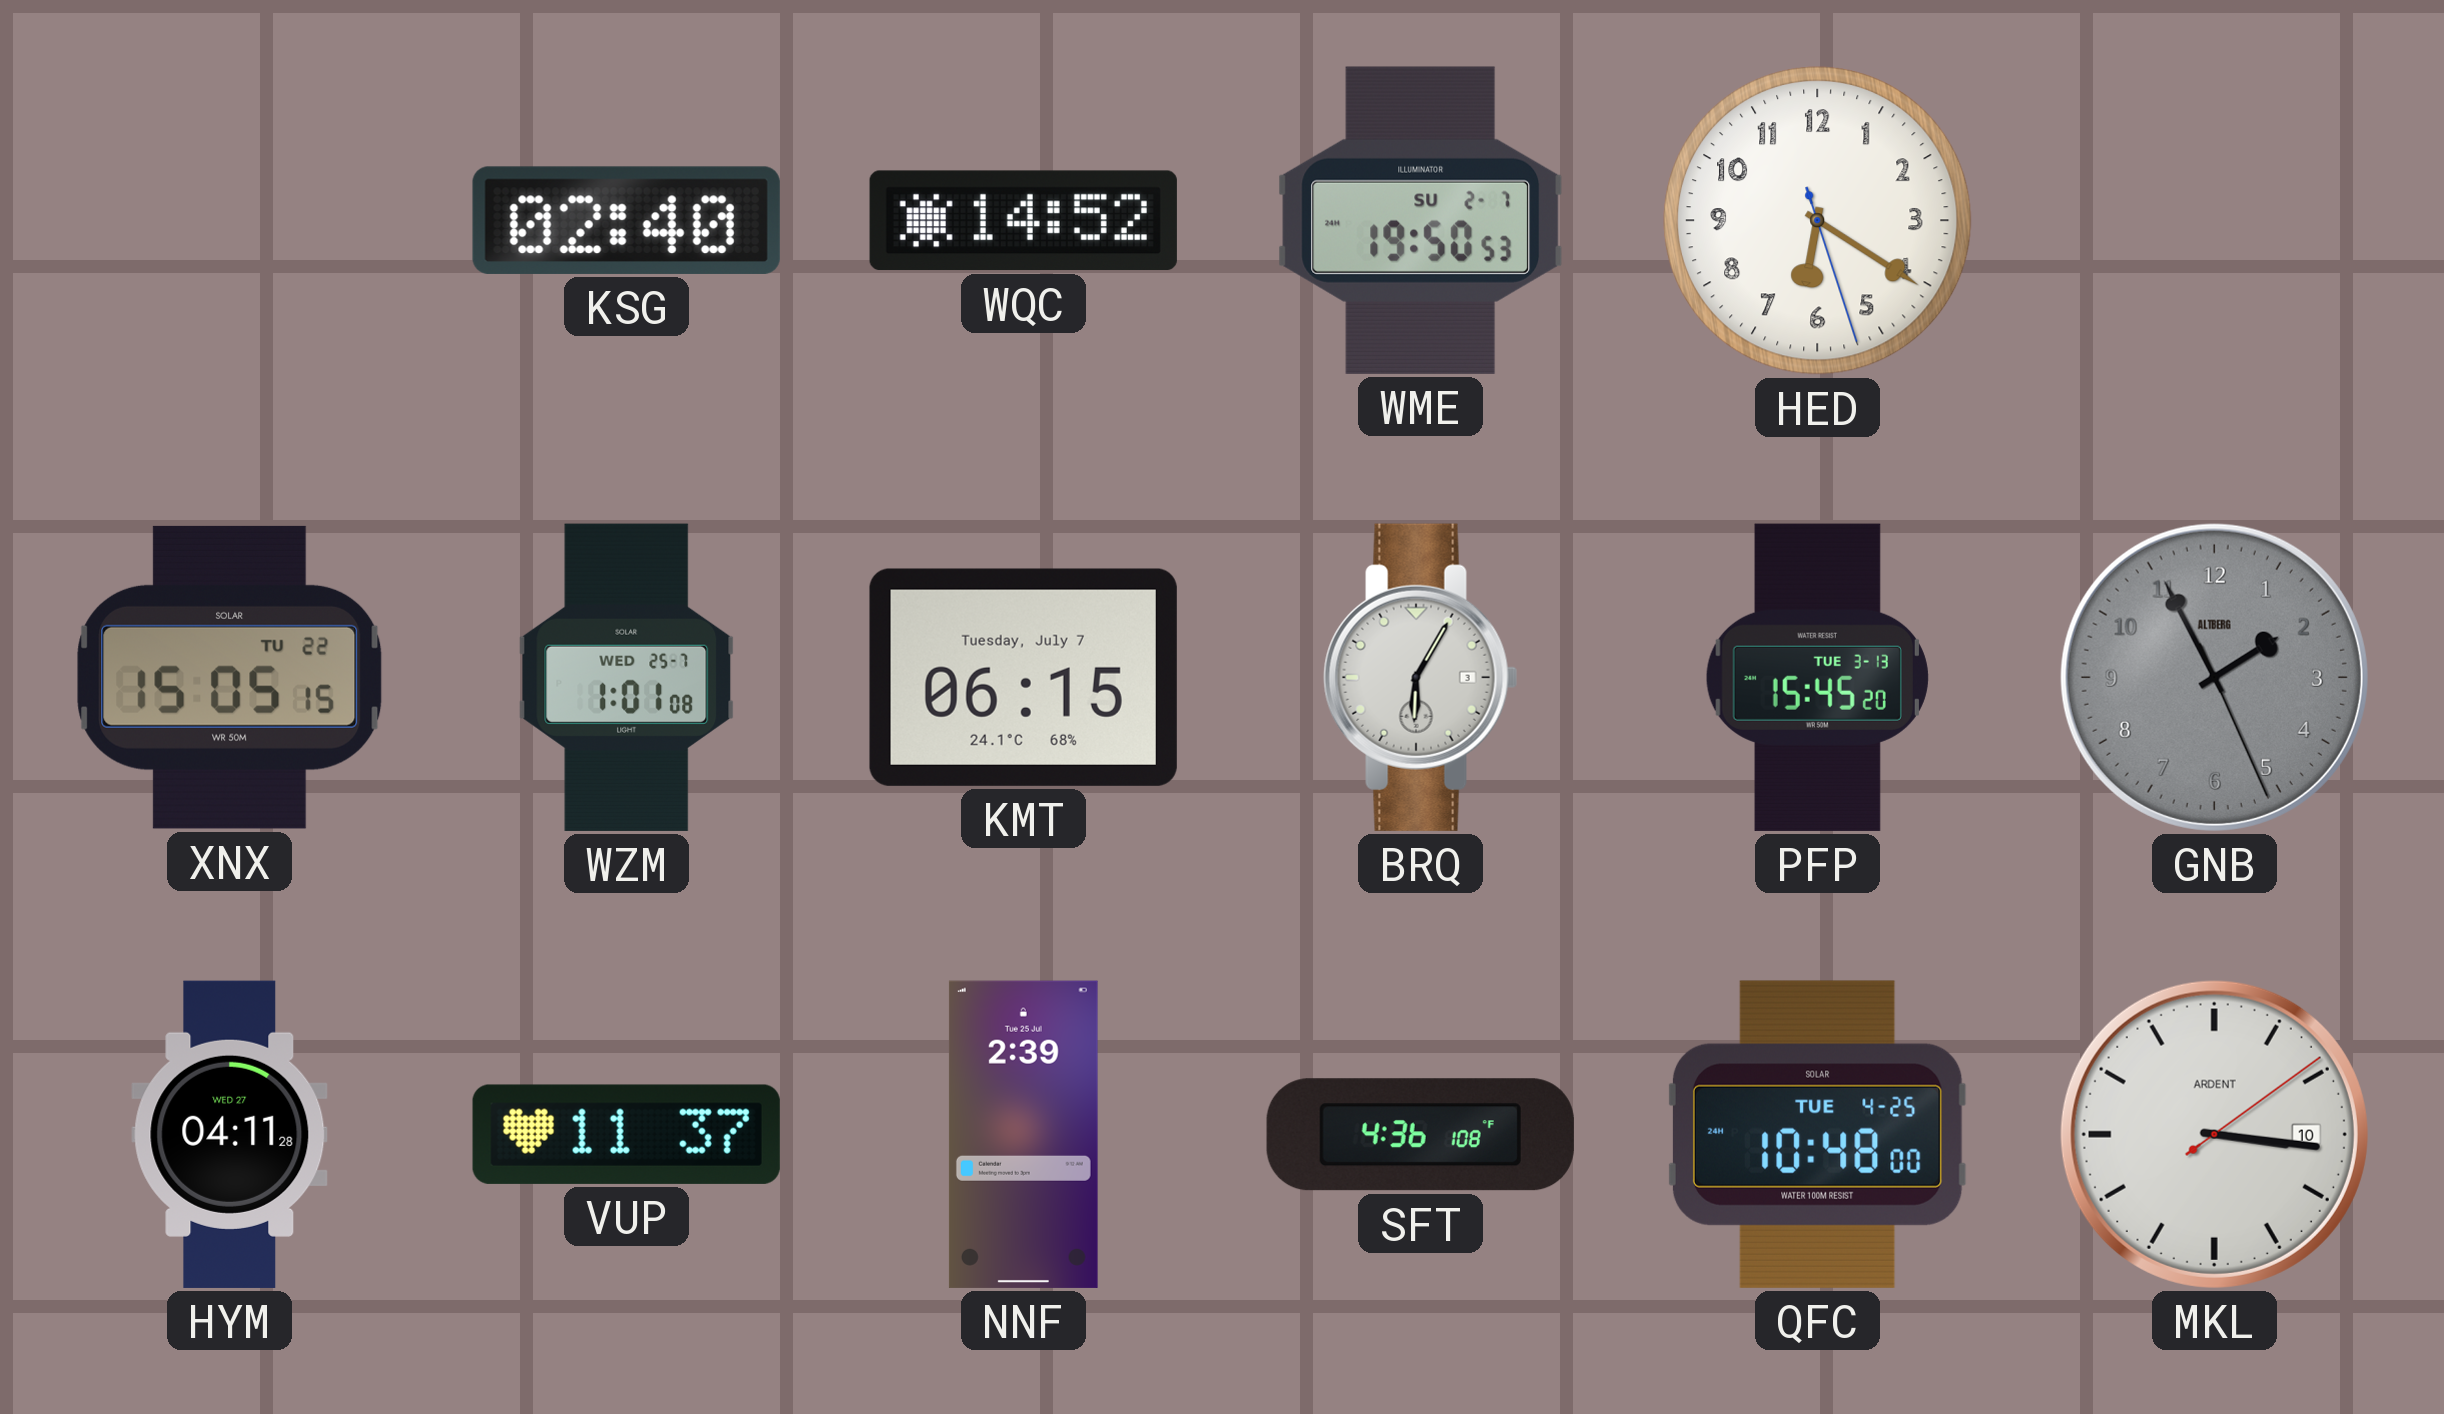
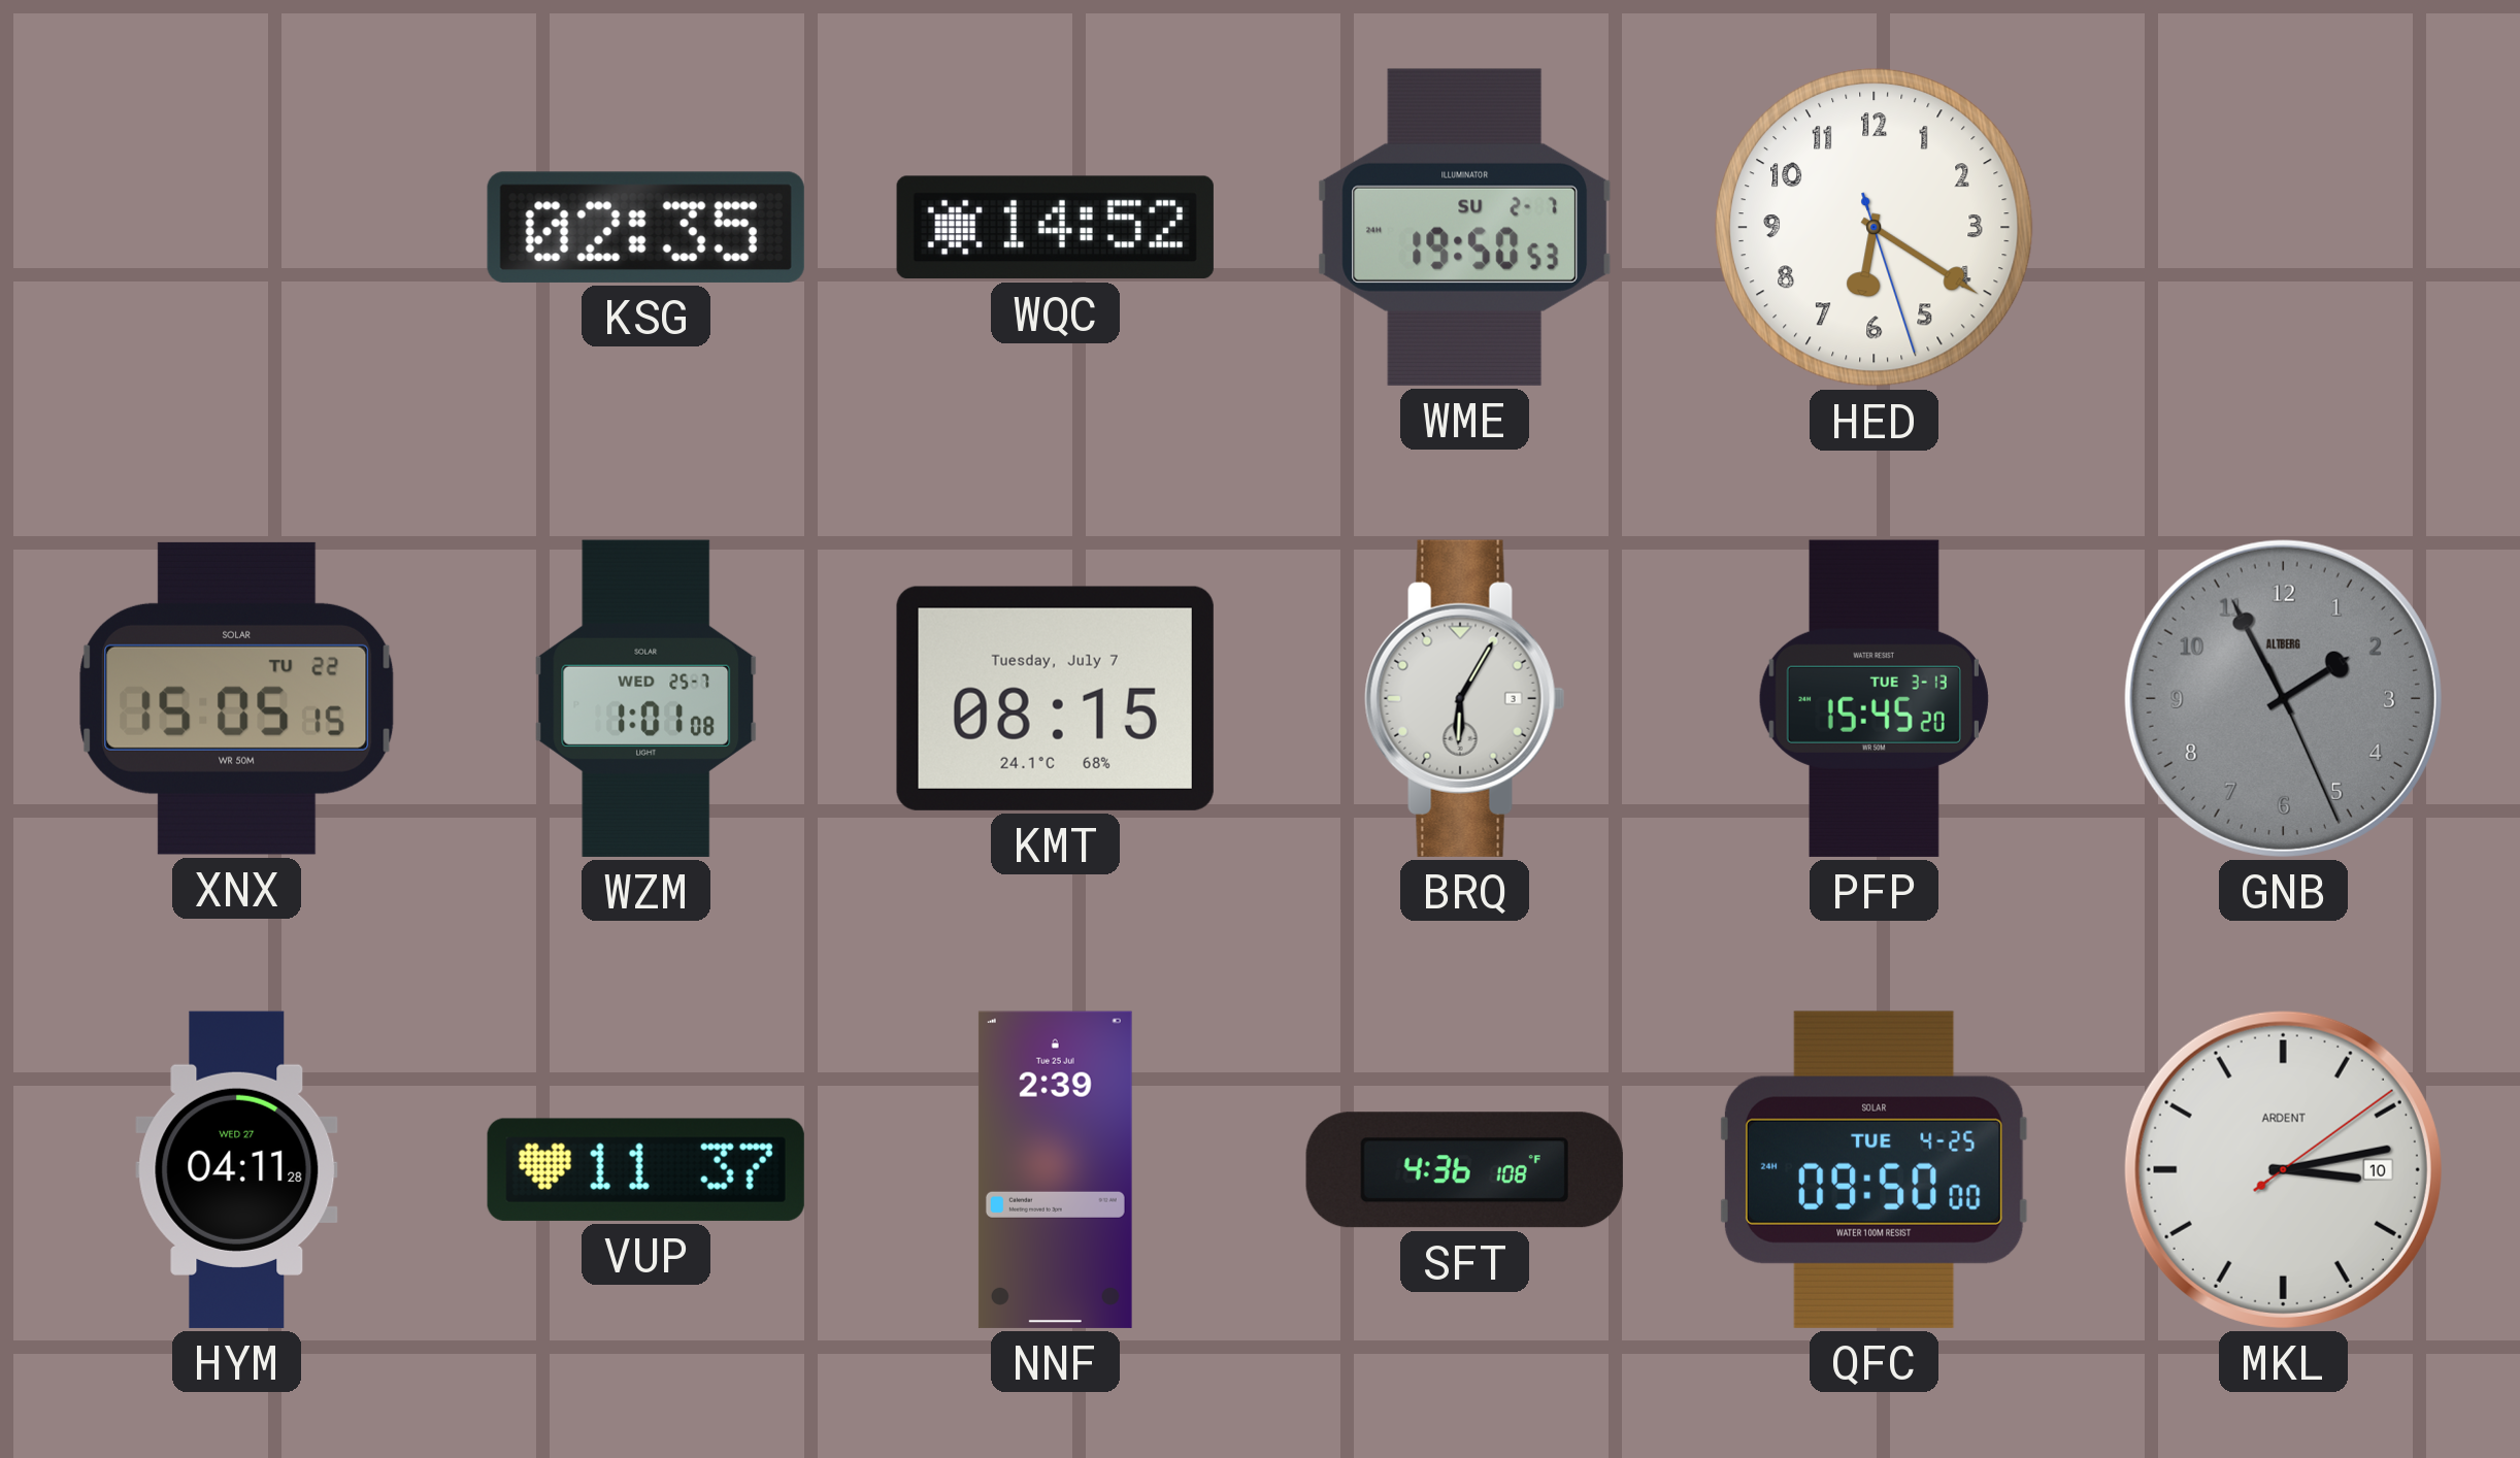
KSG: 02:40 -> 02:35
KMT: 06:15 -> 08:15
QFC: 10:48 -> 09:50
MKL: 3:16 -> 3:13
